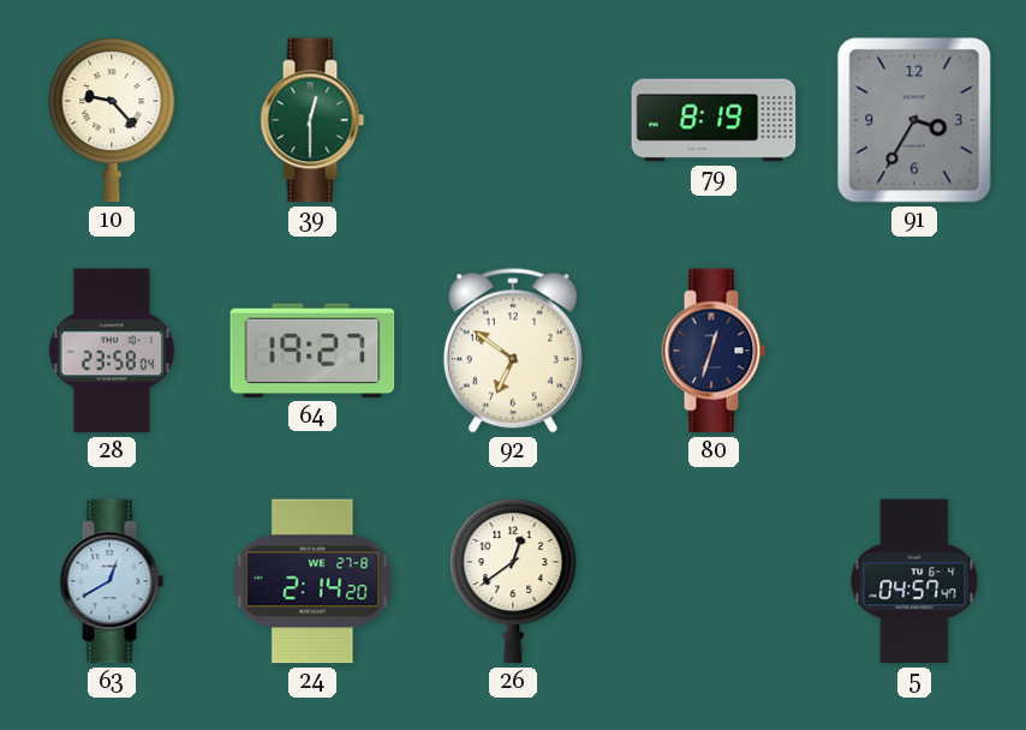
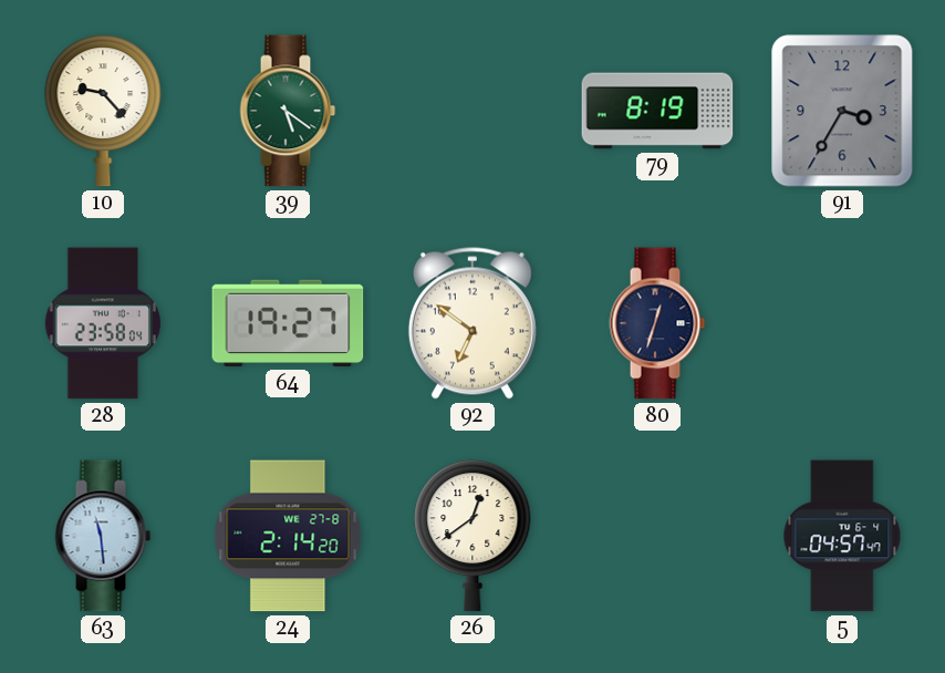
39: 12:30 -> 5:21
63: 12:40 -> 11:29
